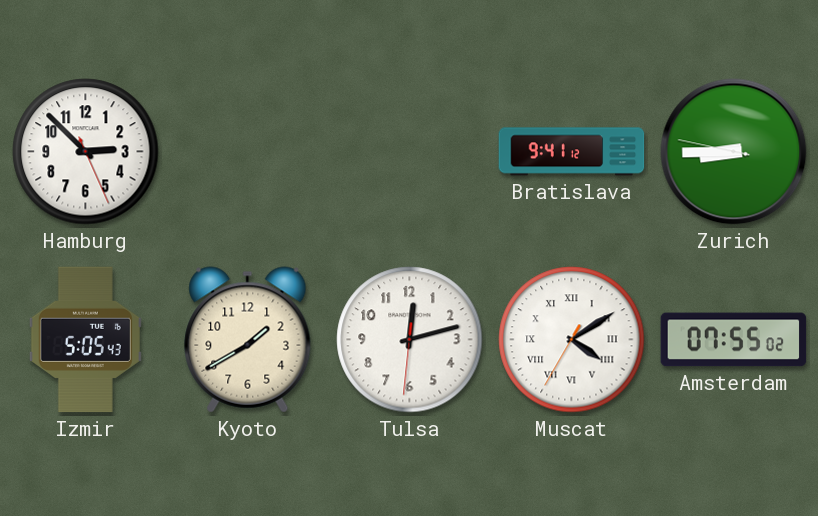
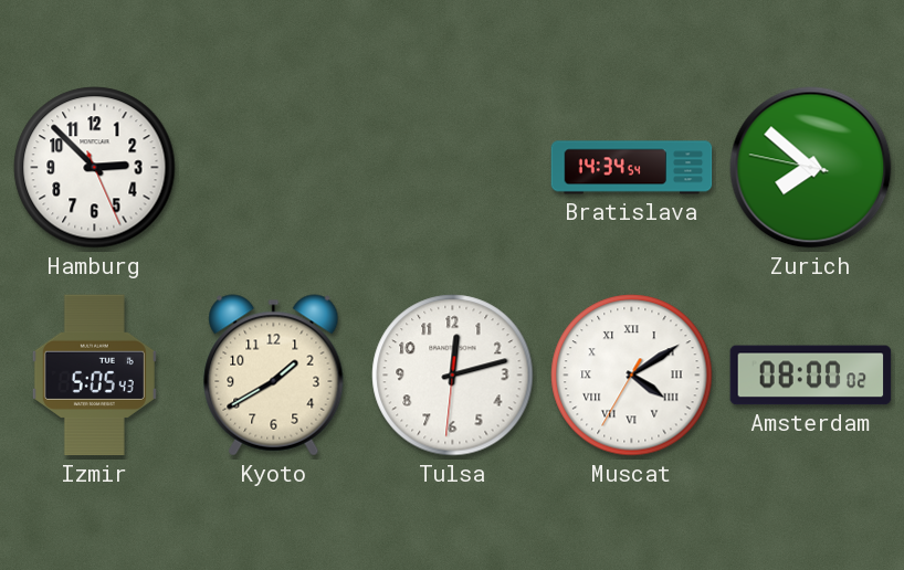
Bratislava: 9:41 -> 14:34
Zurich: 8:44 -> 7:51
Amsterdam: 07:55 -> 08:00
